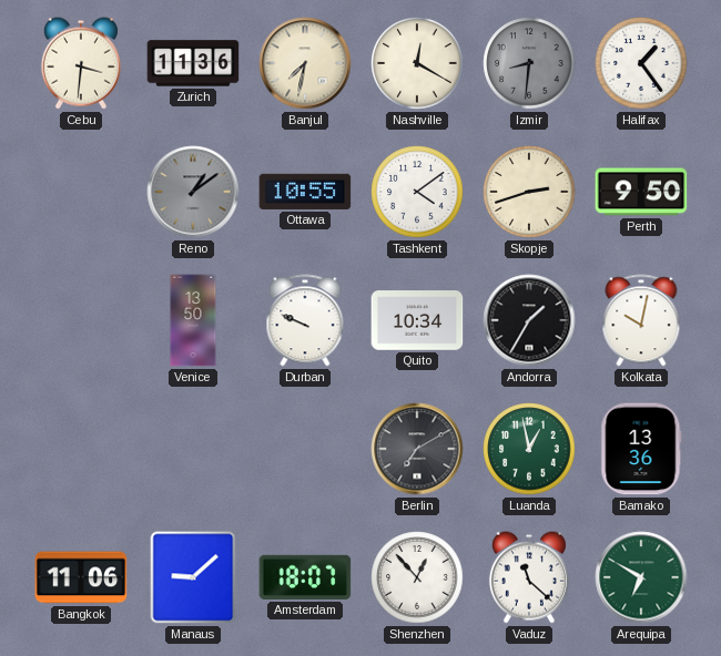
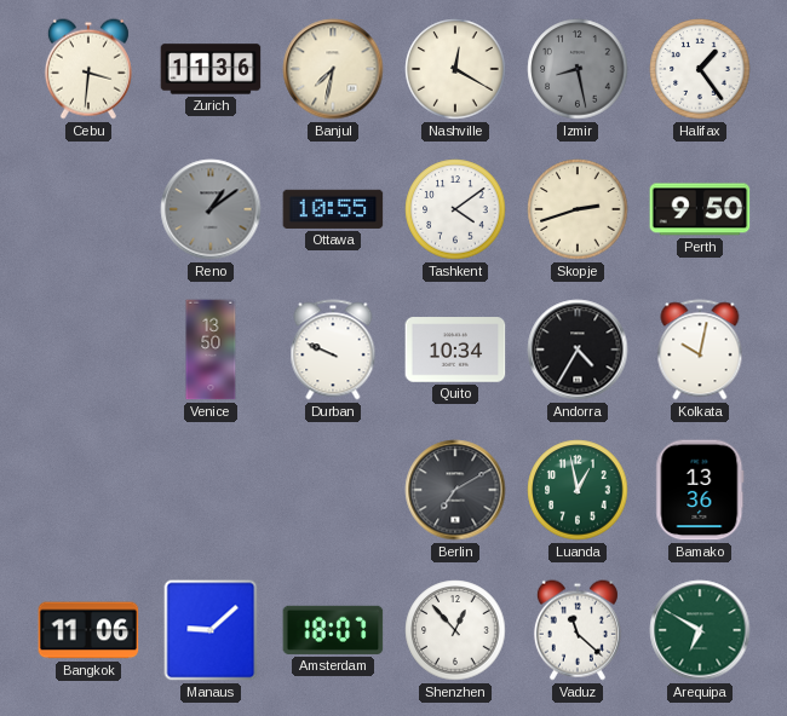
Izmir: 8:31 -> 8:28
Andorra: 1:35 -> 4:35
